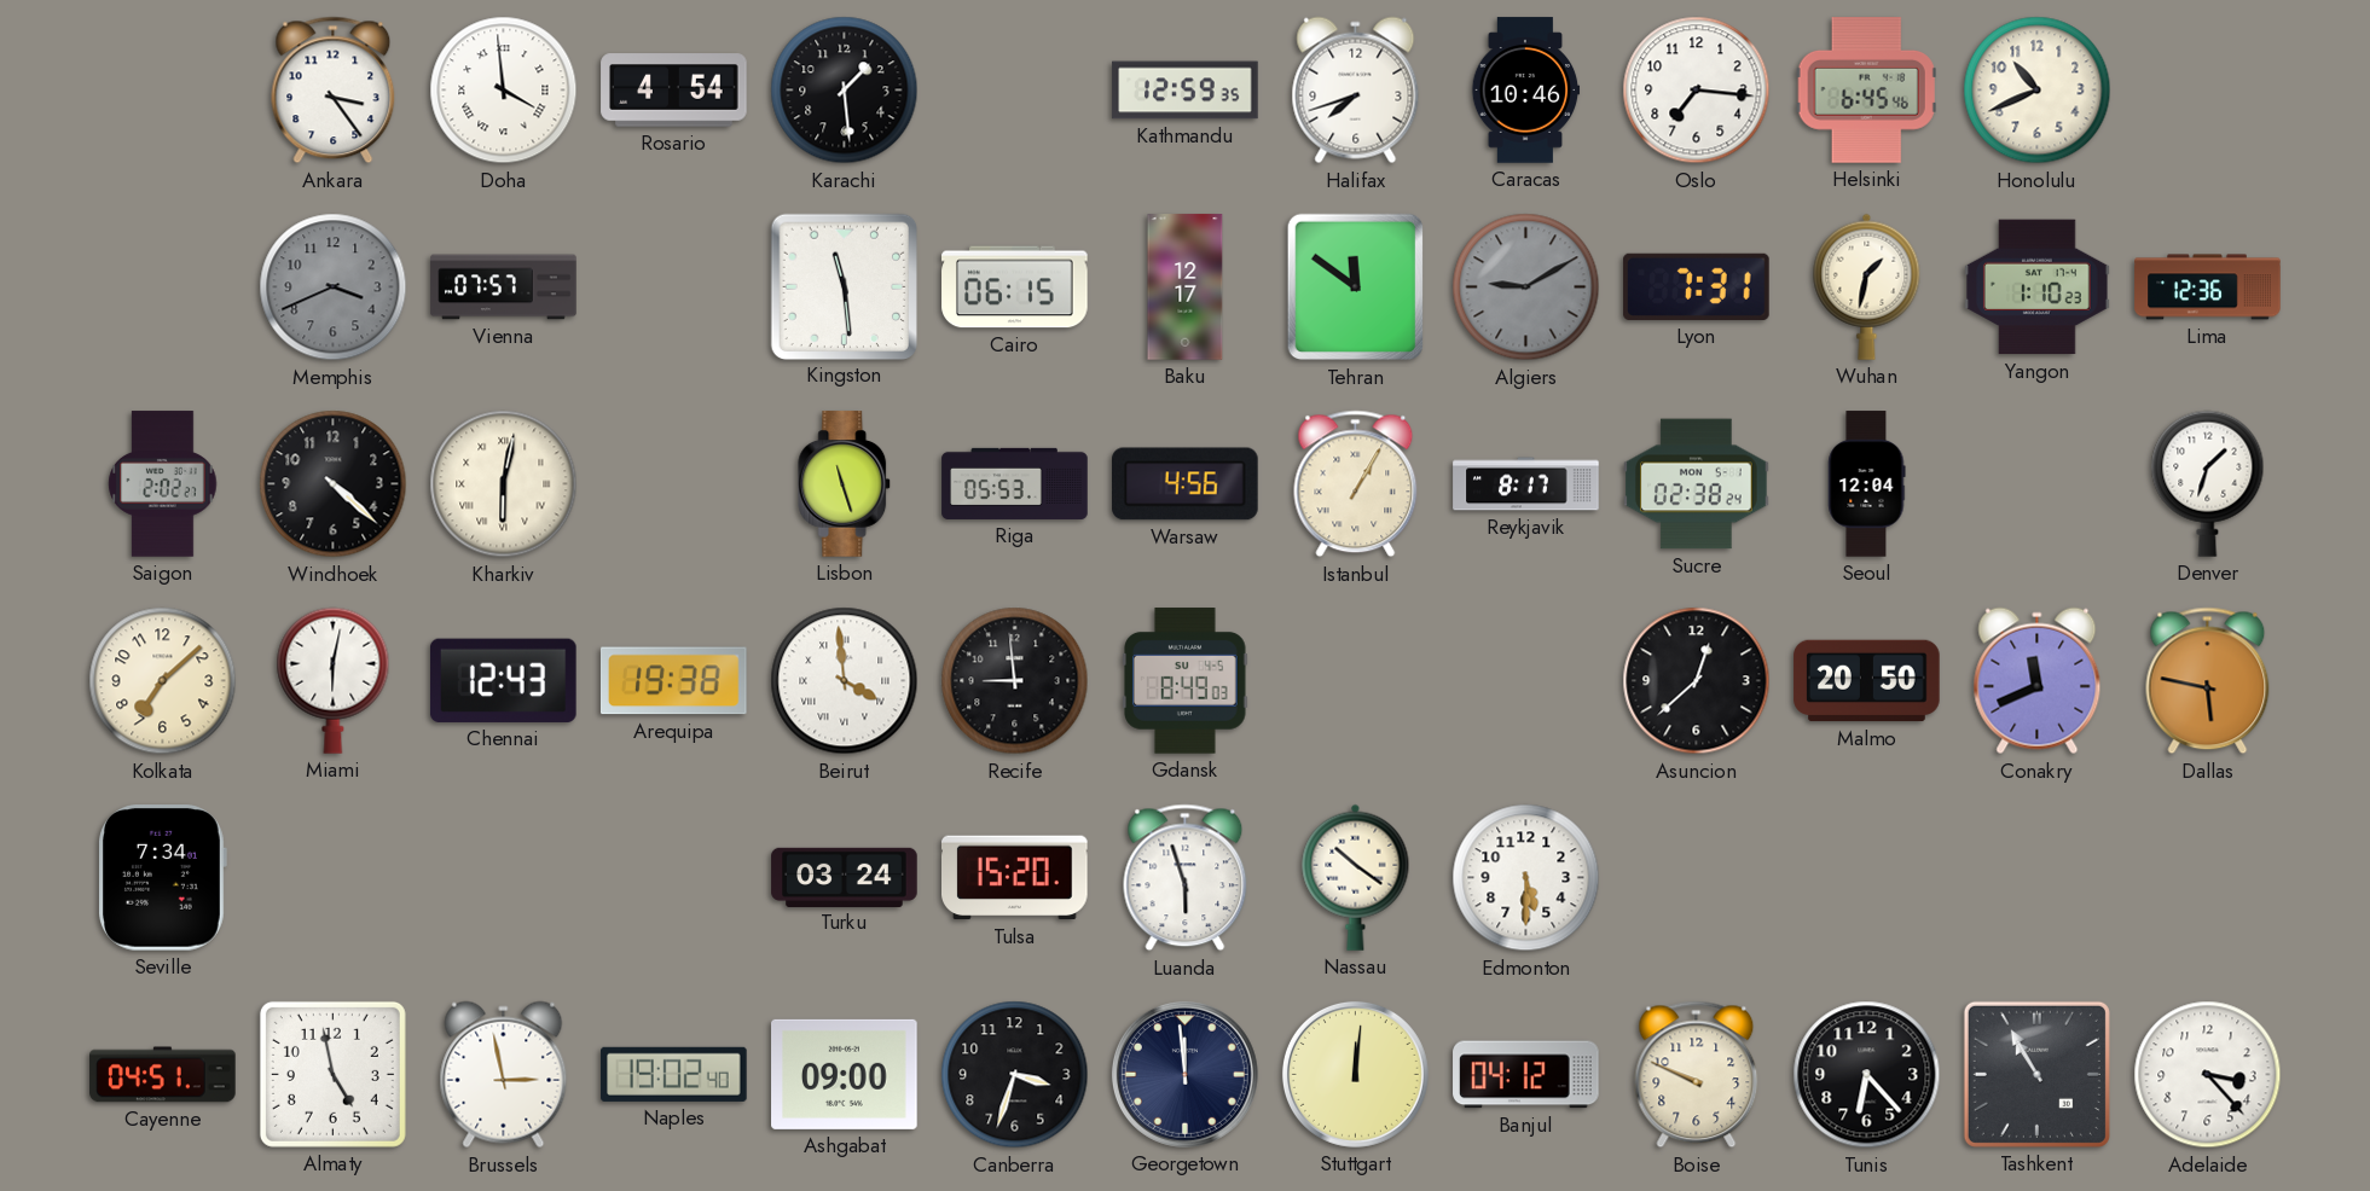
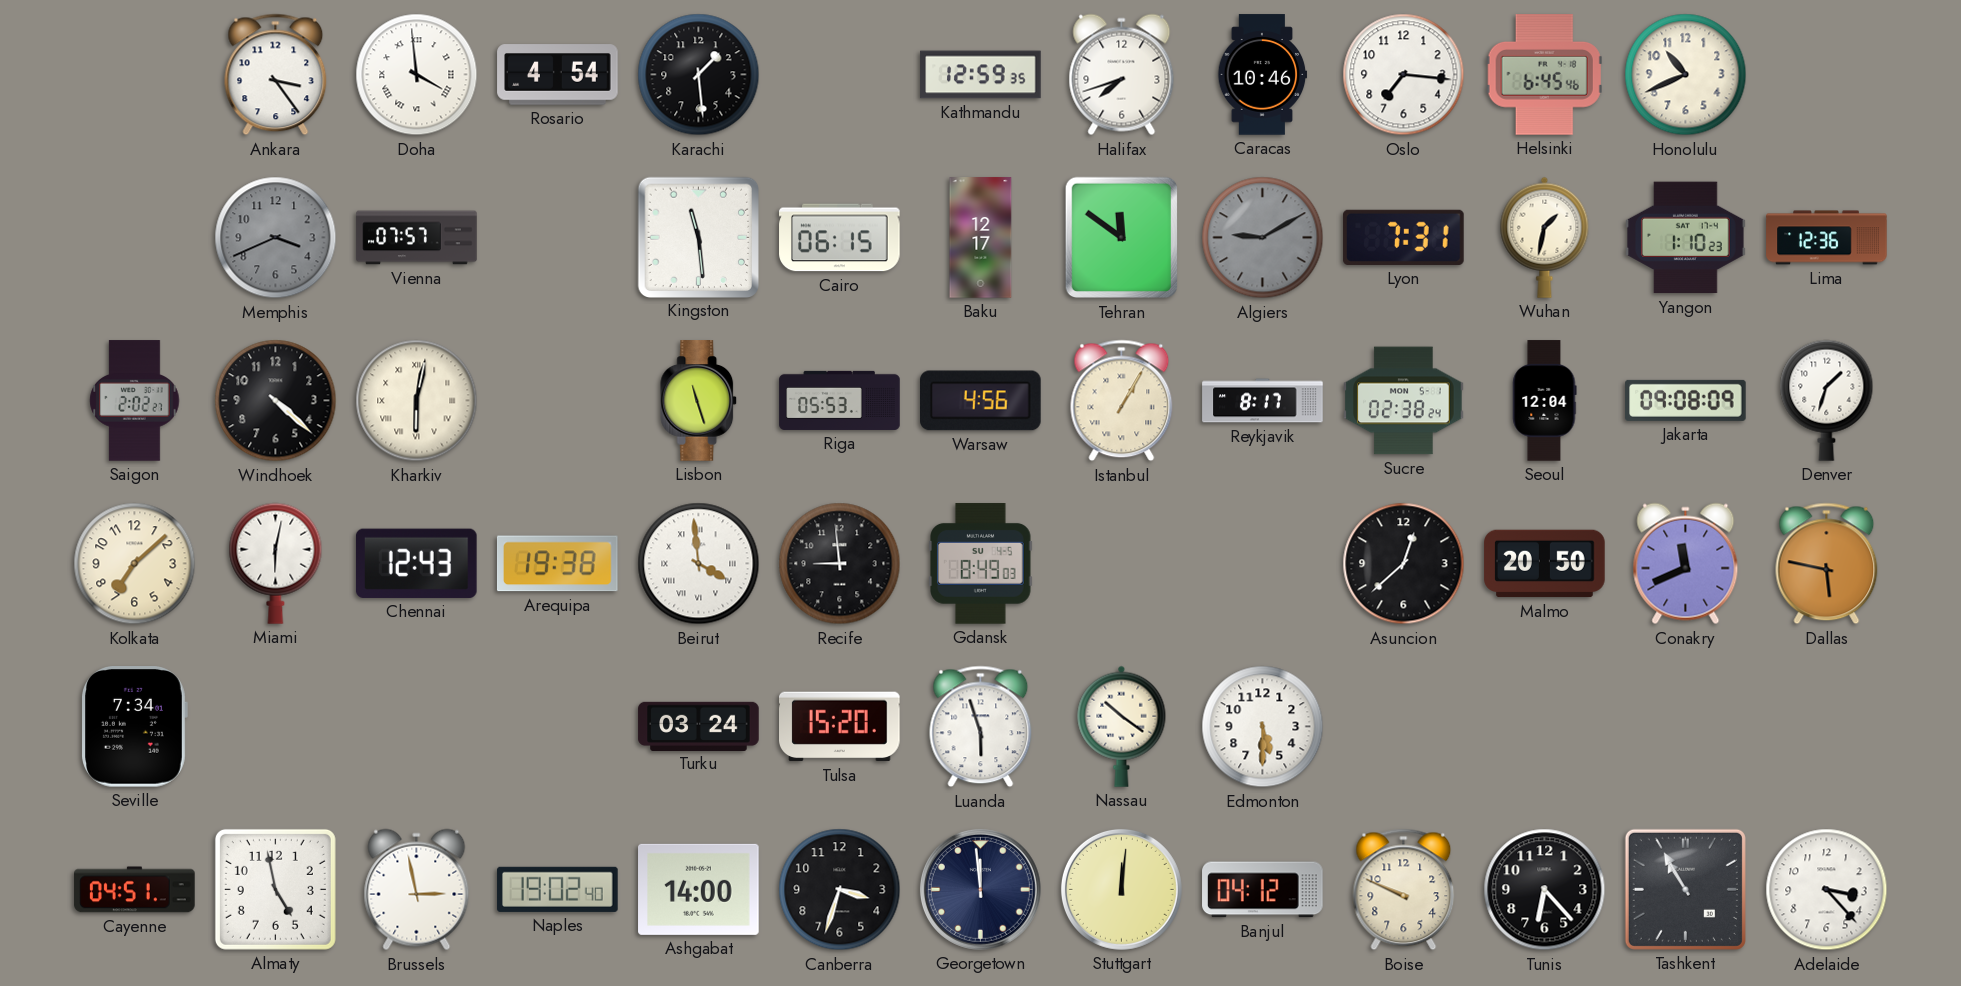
Jakarta: none -> 09:08
Ashgabat: 09:00 -> 14:00
